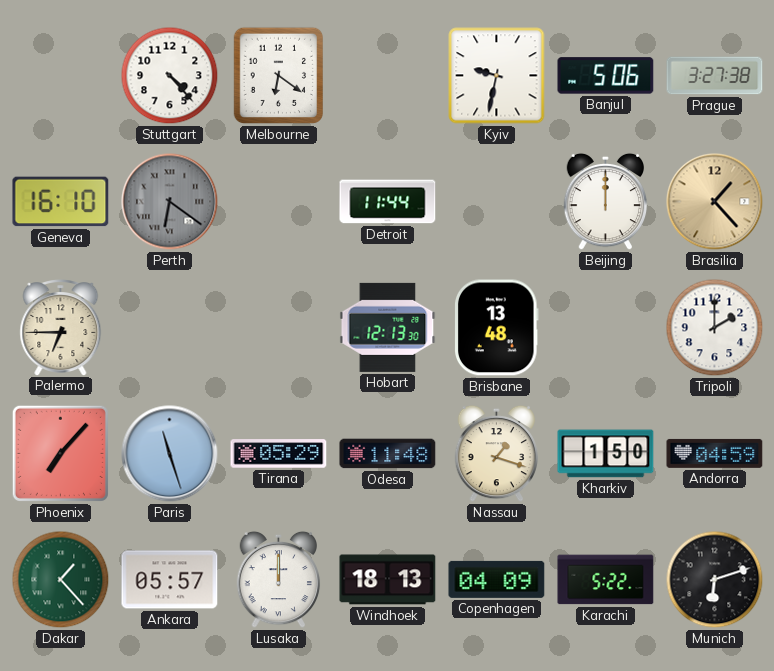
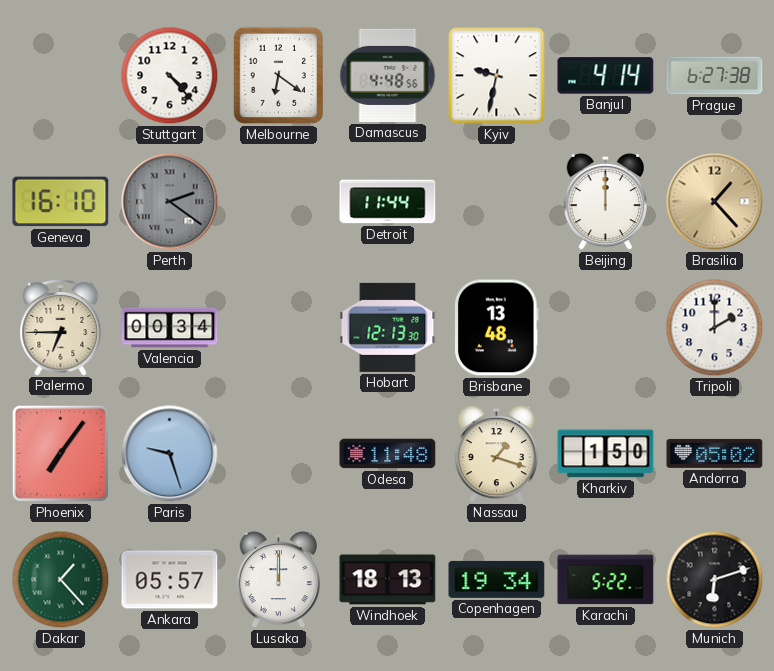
Damascus: none -> 4:48
Banjul: 5:06 -> 4:14
Prague: 3:27 -> 6:27
Perth: 6:21 -> 2:21
Valencia: none -> 00:34
Phoenix: 7:07 -> 7:06
Paris: 11:27 -> 9:27
Tirana: 05:29 -> none
Andorra: 04:59 -> 05:02
Copenhagen: 04:09 -> 19:34
